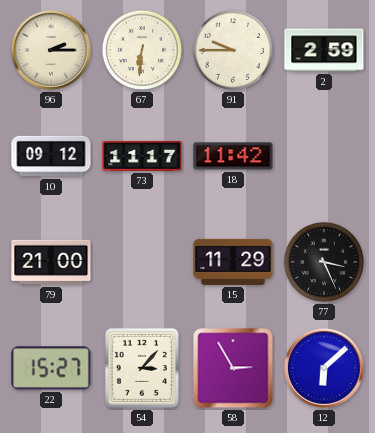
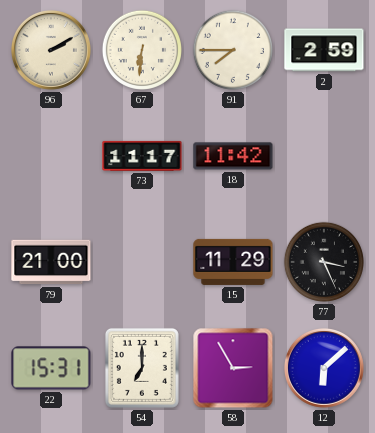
96: 2:15 -> 2:10
91: 9:45 -> 7:45
10: 09:12 -> none
22: 15:27 -> 15:31
54: 3:07 -> 7:00
